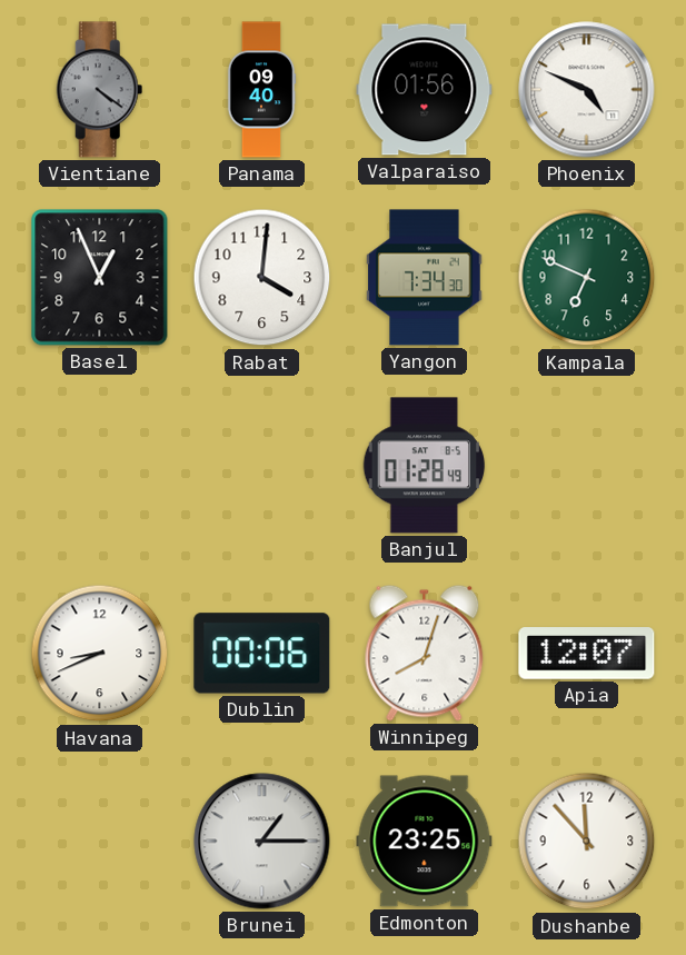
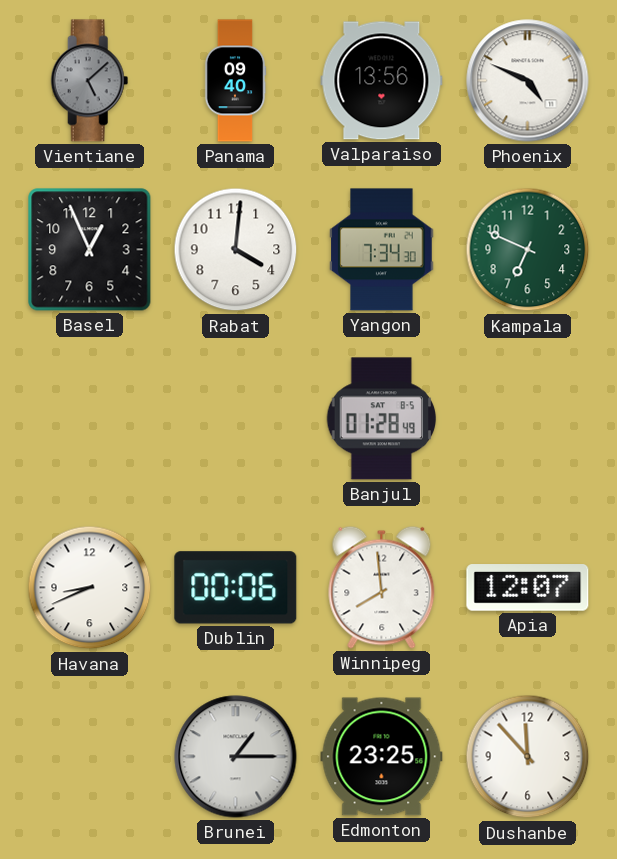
Vientiane: 4:21 -> 5:08
Valparaiso: 01:56 -> 13:56
Winnipeg: 8:03 -> 7:59
